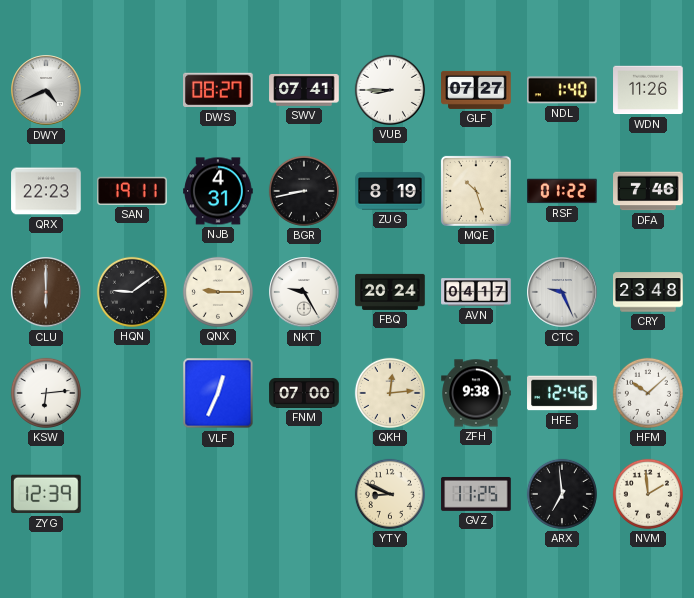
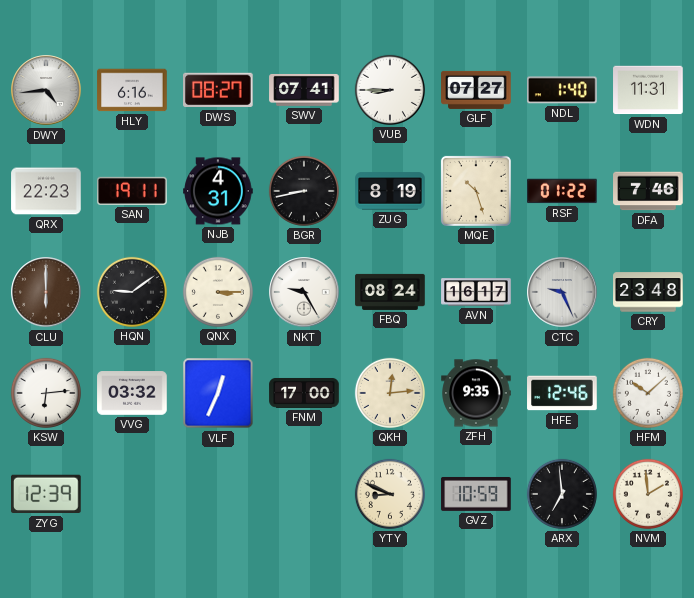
DWY: 4:41 -> 4:44
HLY: none -> 6:16
WDN: 11:26 -> 11:31
QNX: 9:15 -> 3:15
FBQ: 20:24 -> 08:24
AVN: 04:17 -> 16:17
VVG: none -> 03:32
FNM: 07:00 -> 17:00
ZFH: 9:38 -> 9:35
GVZ: 11:25 -> 10:59
